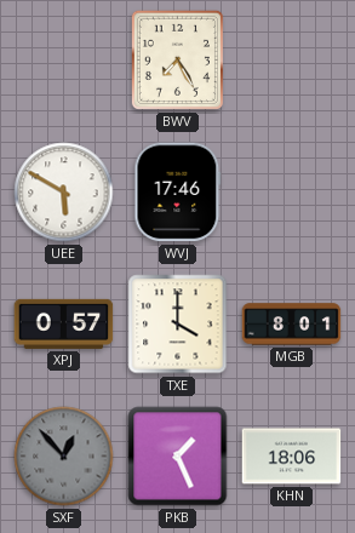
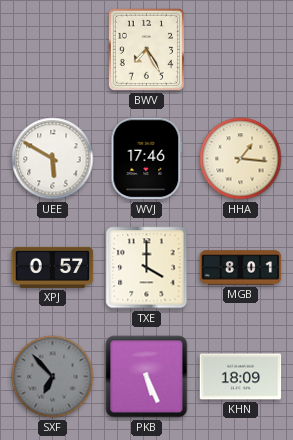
HHA: none -> 1:16
SXF: 12:53 -> 6:53
PKB: 1:26 -> 5:26
KHN: 18:06 -> 18:09
